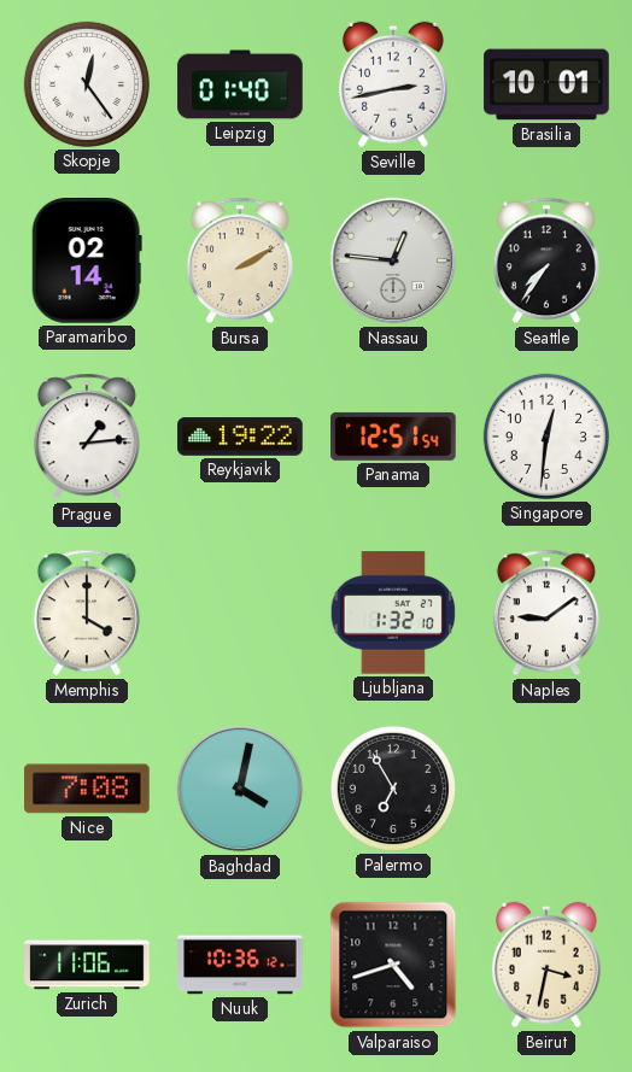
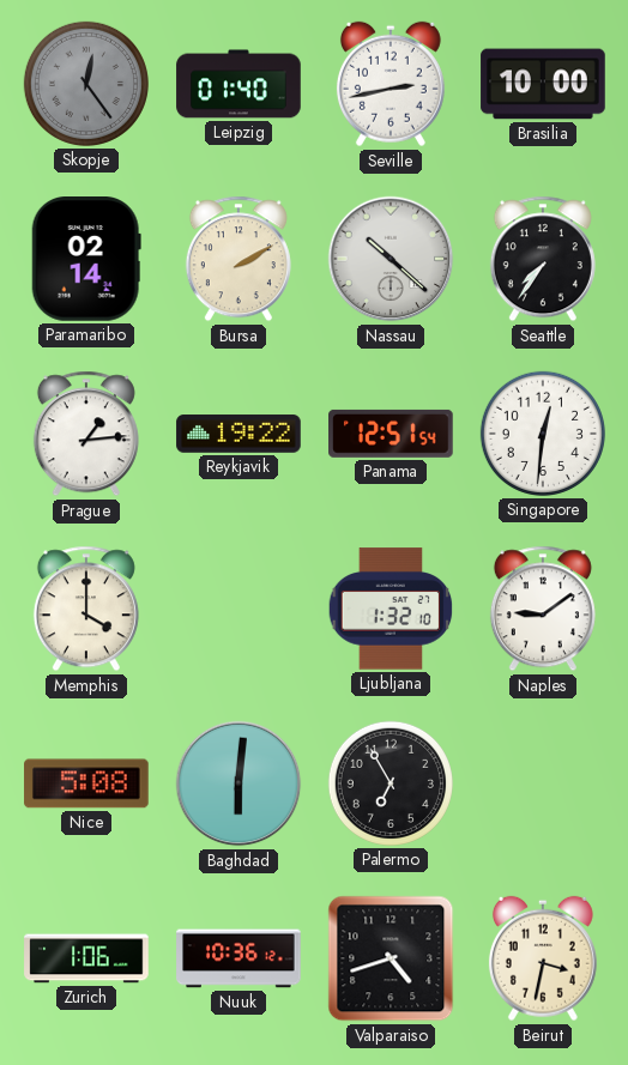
Skopje dial: white -> grey
Brasilia: 10:01 -> 10:00
Nassau: 12:46 -> 10:22
Nice: 7:08 -> 5:08
Baghdad: 4:02 -> 6:01
Zurich: 11:06 -> 1:06
